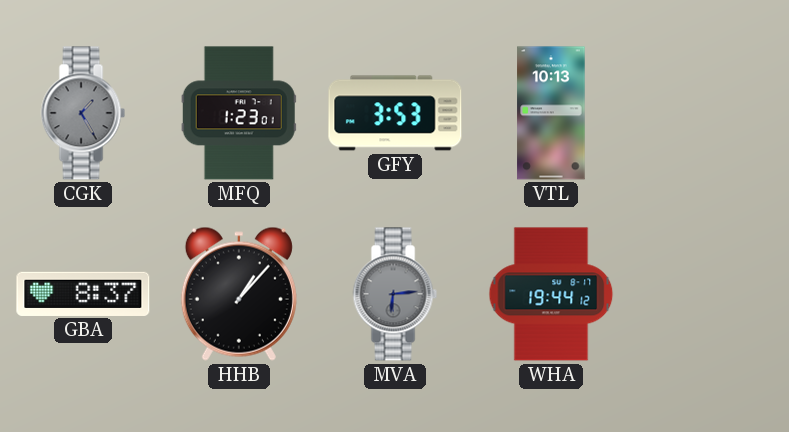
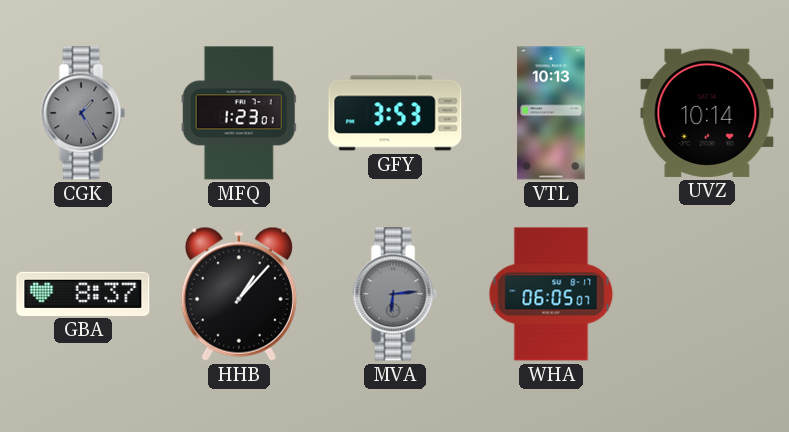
UVZ: none -> 10:14
WHA: 19:44 -> 06:05
